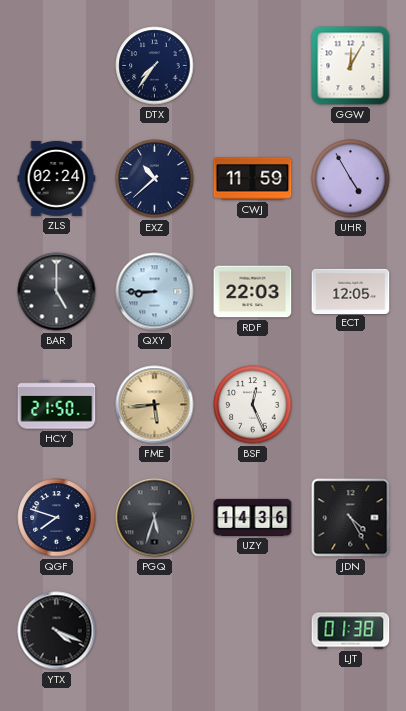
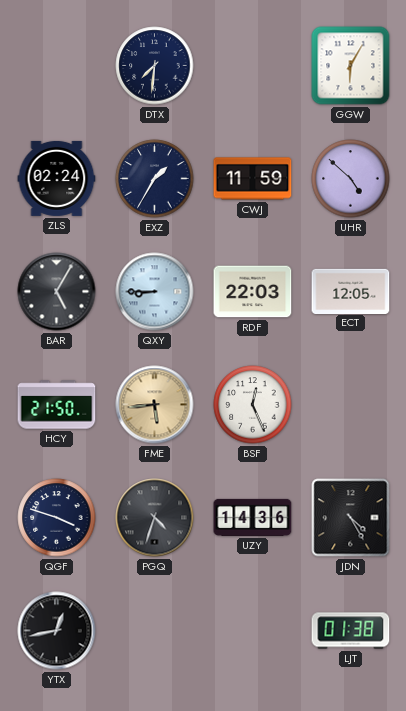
DTX: 7:36 -> 7:31
GGW: 12:05 -> 6:05
EXZ: 10:38 -> 1:35
UHR: 4:55 -> 4:52
BAR: 5:00 -> 5:05
QGF: 7:48 -> 3:48
PGQ: 5:33 -> 4:33
YTX: 4:19 -> 12:43
